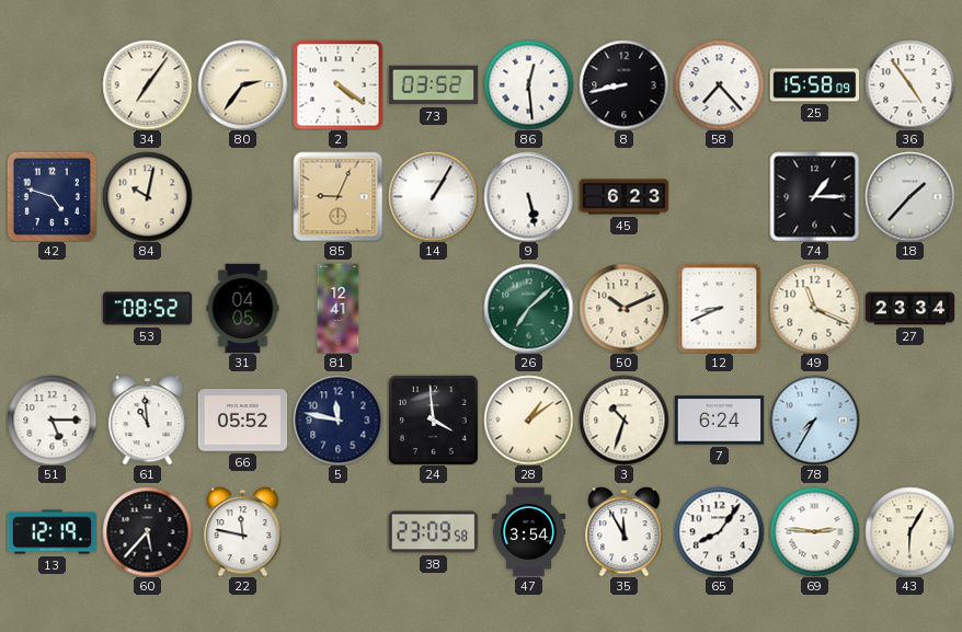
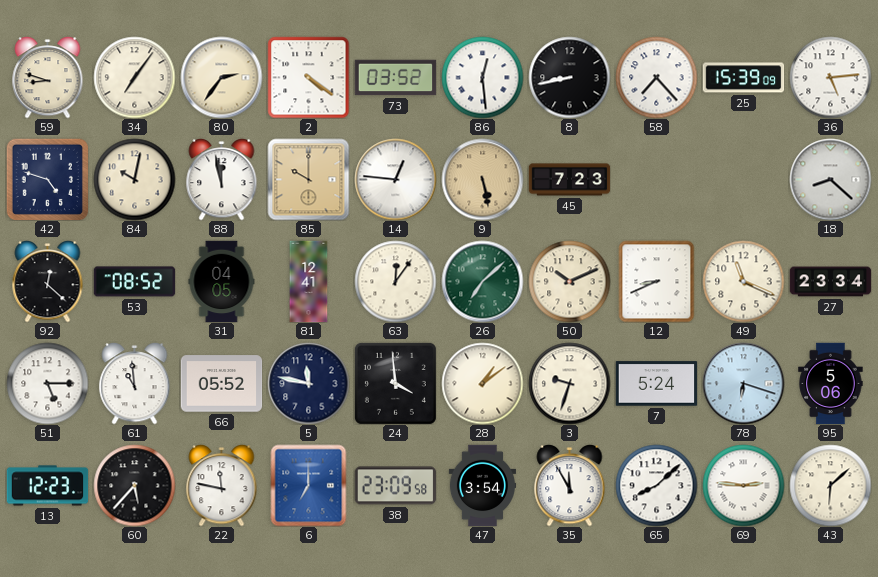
59: none -> 8:48
25: 15:58 -> 15:39
36: 4:54 -> 5:14
88: none -> 11:58
85: 9:04 -> 10:00
14: 1:05 -> 12:46
9 dial: white -> champagne
45: 6:23 -> 7:23
74: 1:15 -> none
18: 1:37 -> 8:22
92: none -> 12:22
63: none -> 12:06
3: 10:33 -> 9:33
7: 6:24 -> 5:24
78: 7:35 -> 6:18
95: none -> 5:06
13: 12:19 -> 12:23
6: none -> 7:00
65: 8:06 -> 8:08
43: 6:05 -> 6:08
